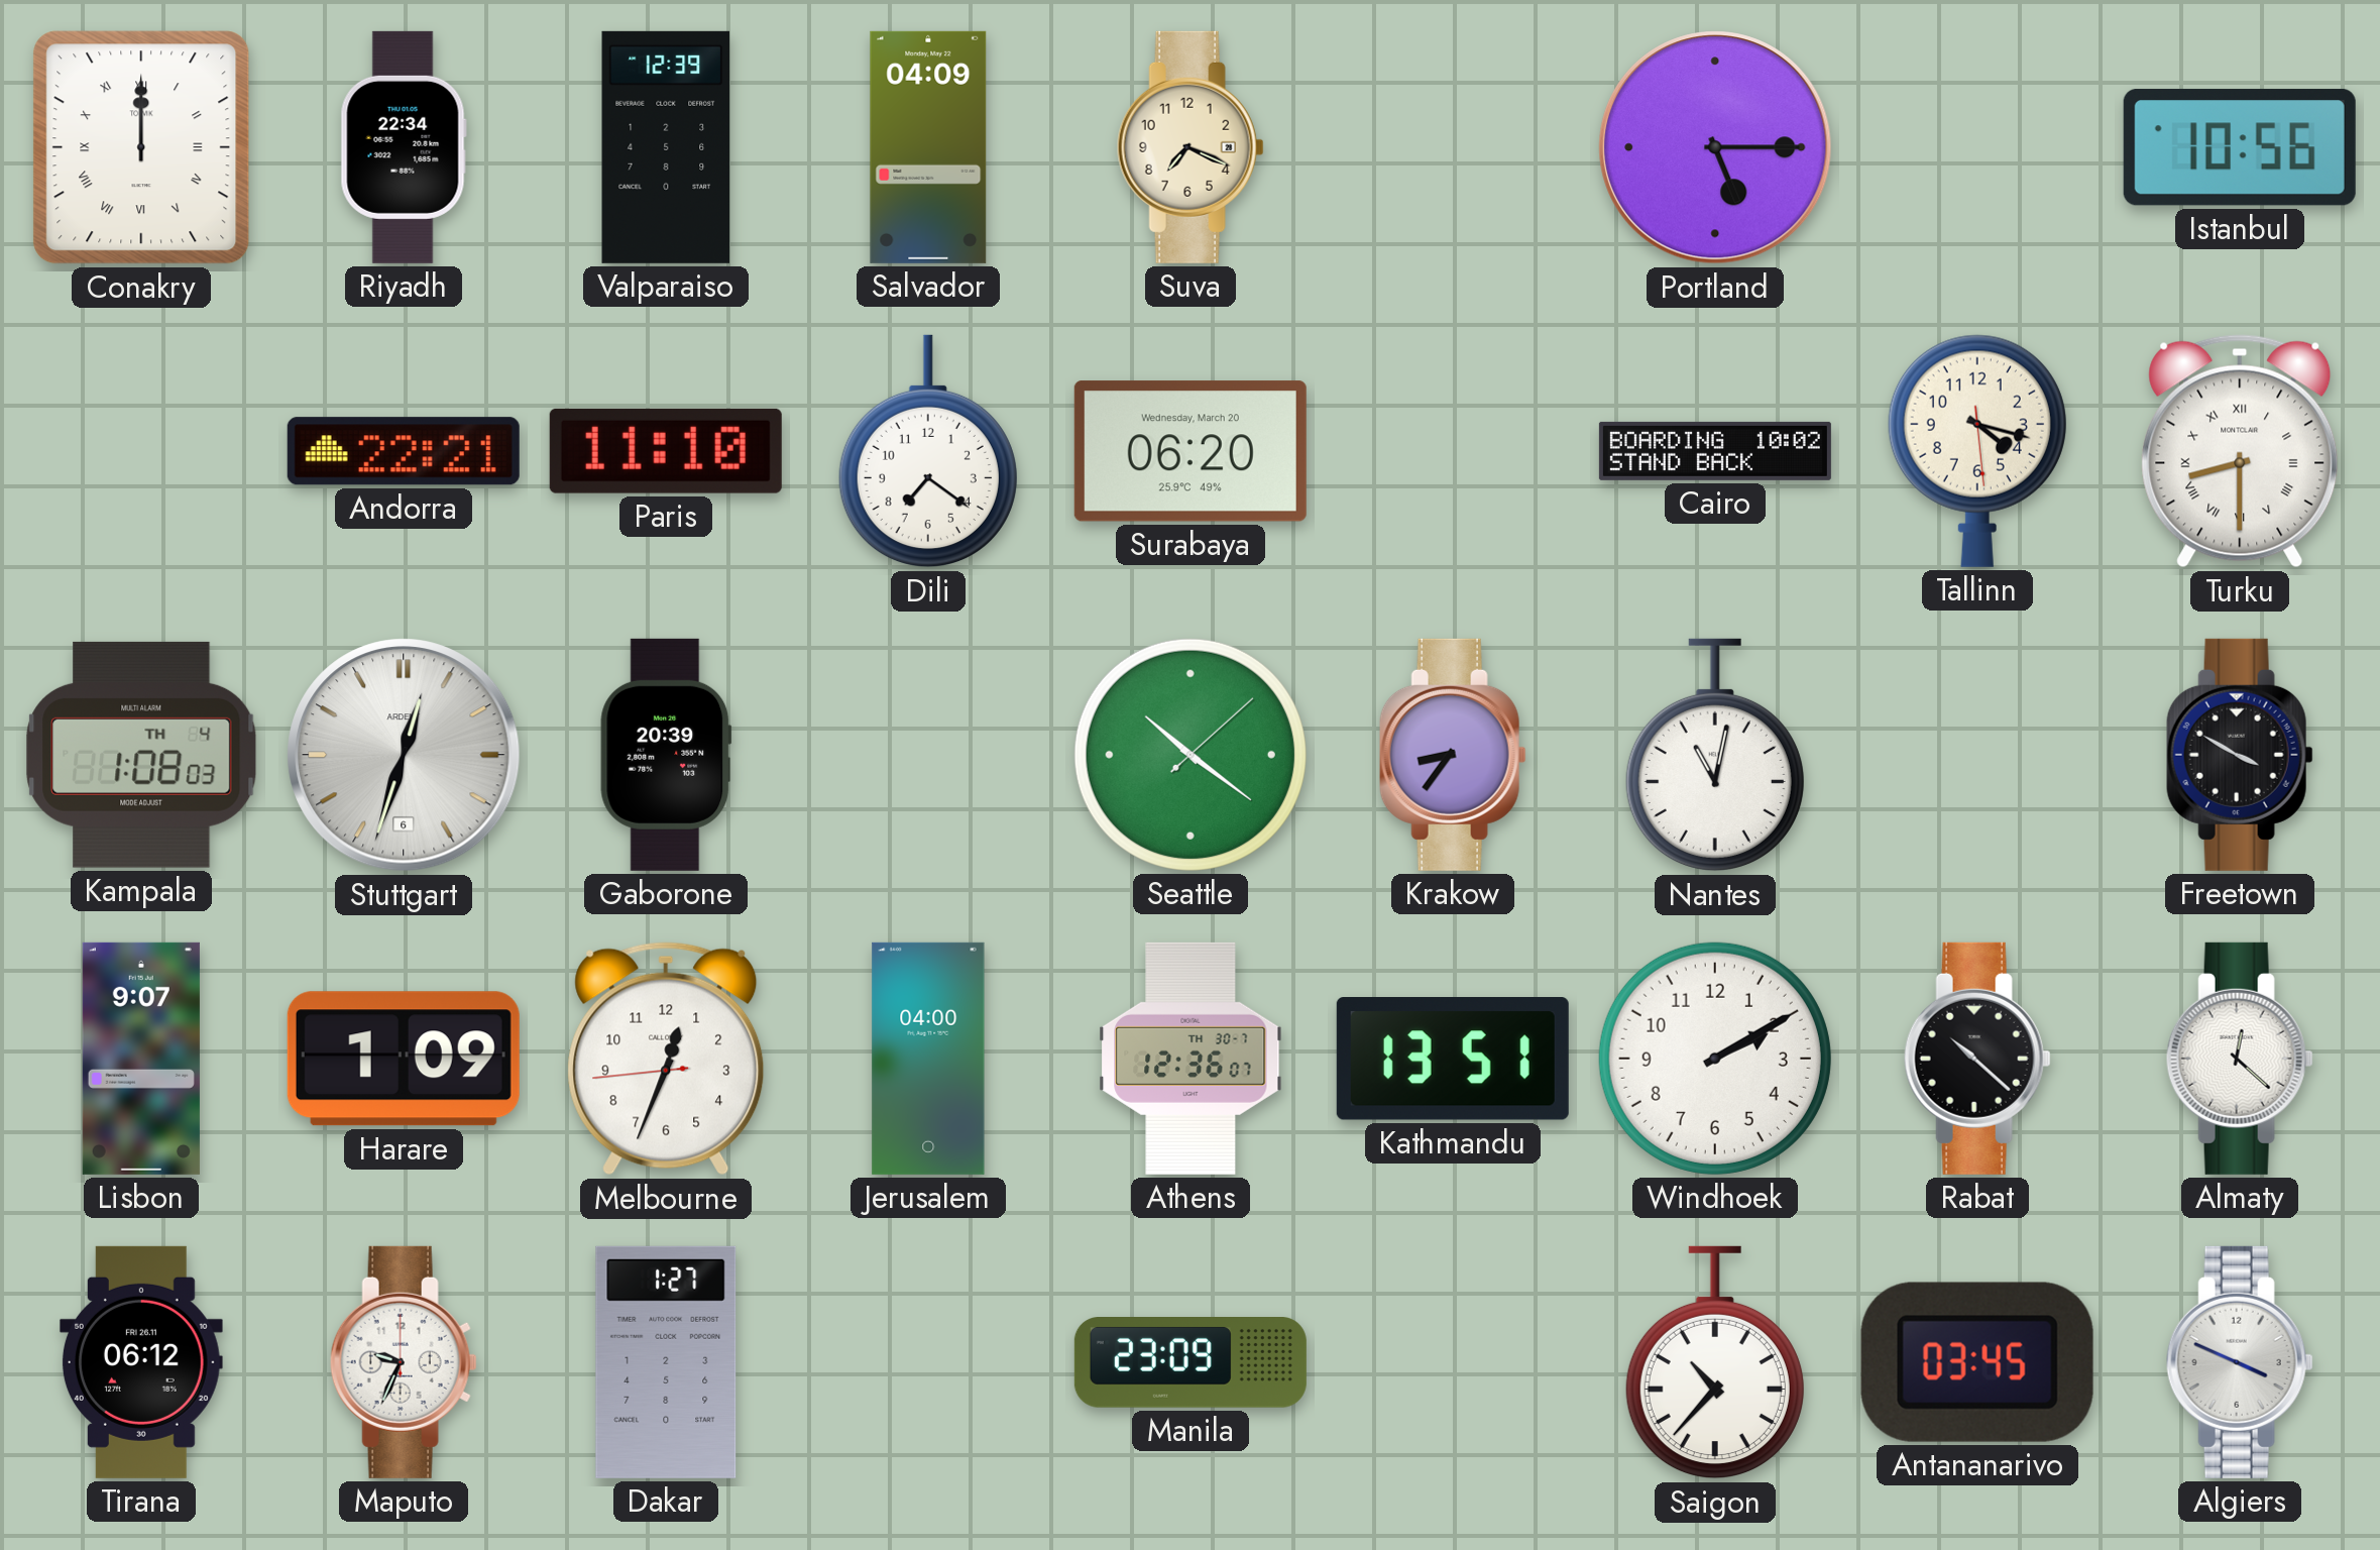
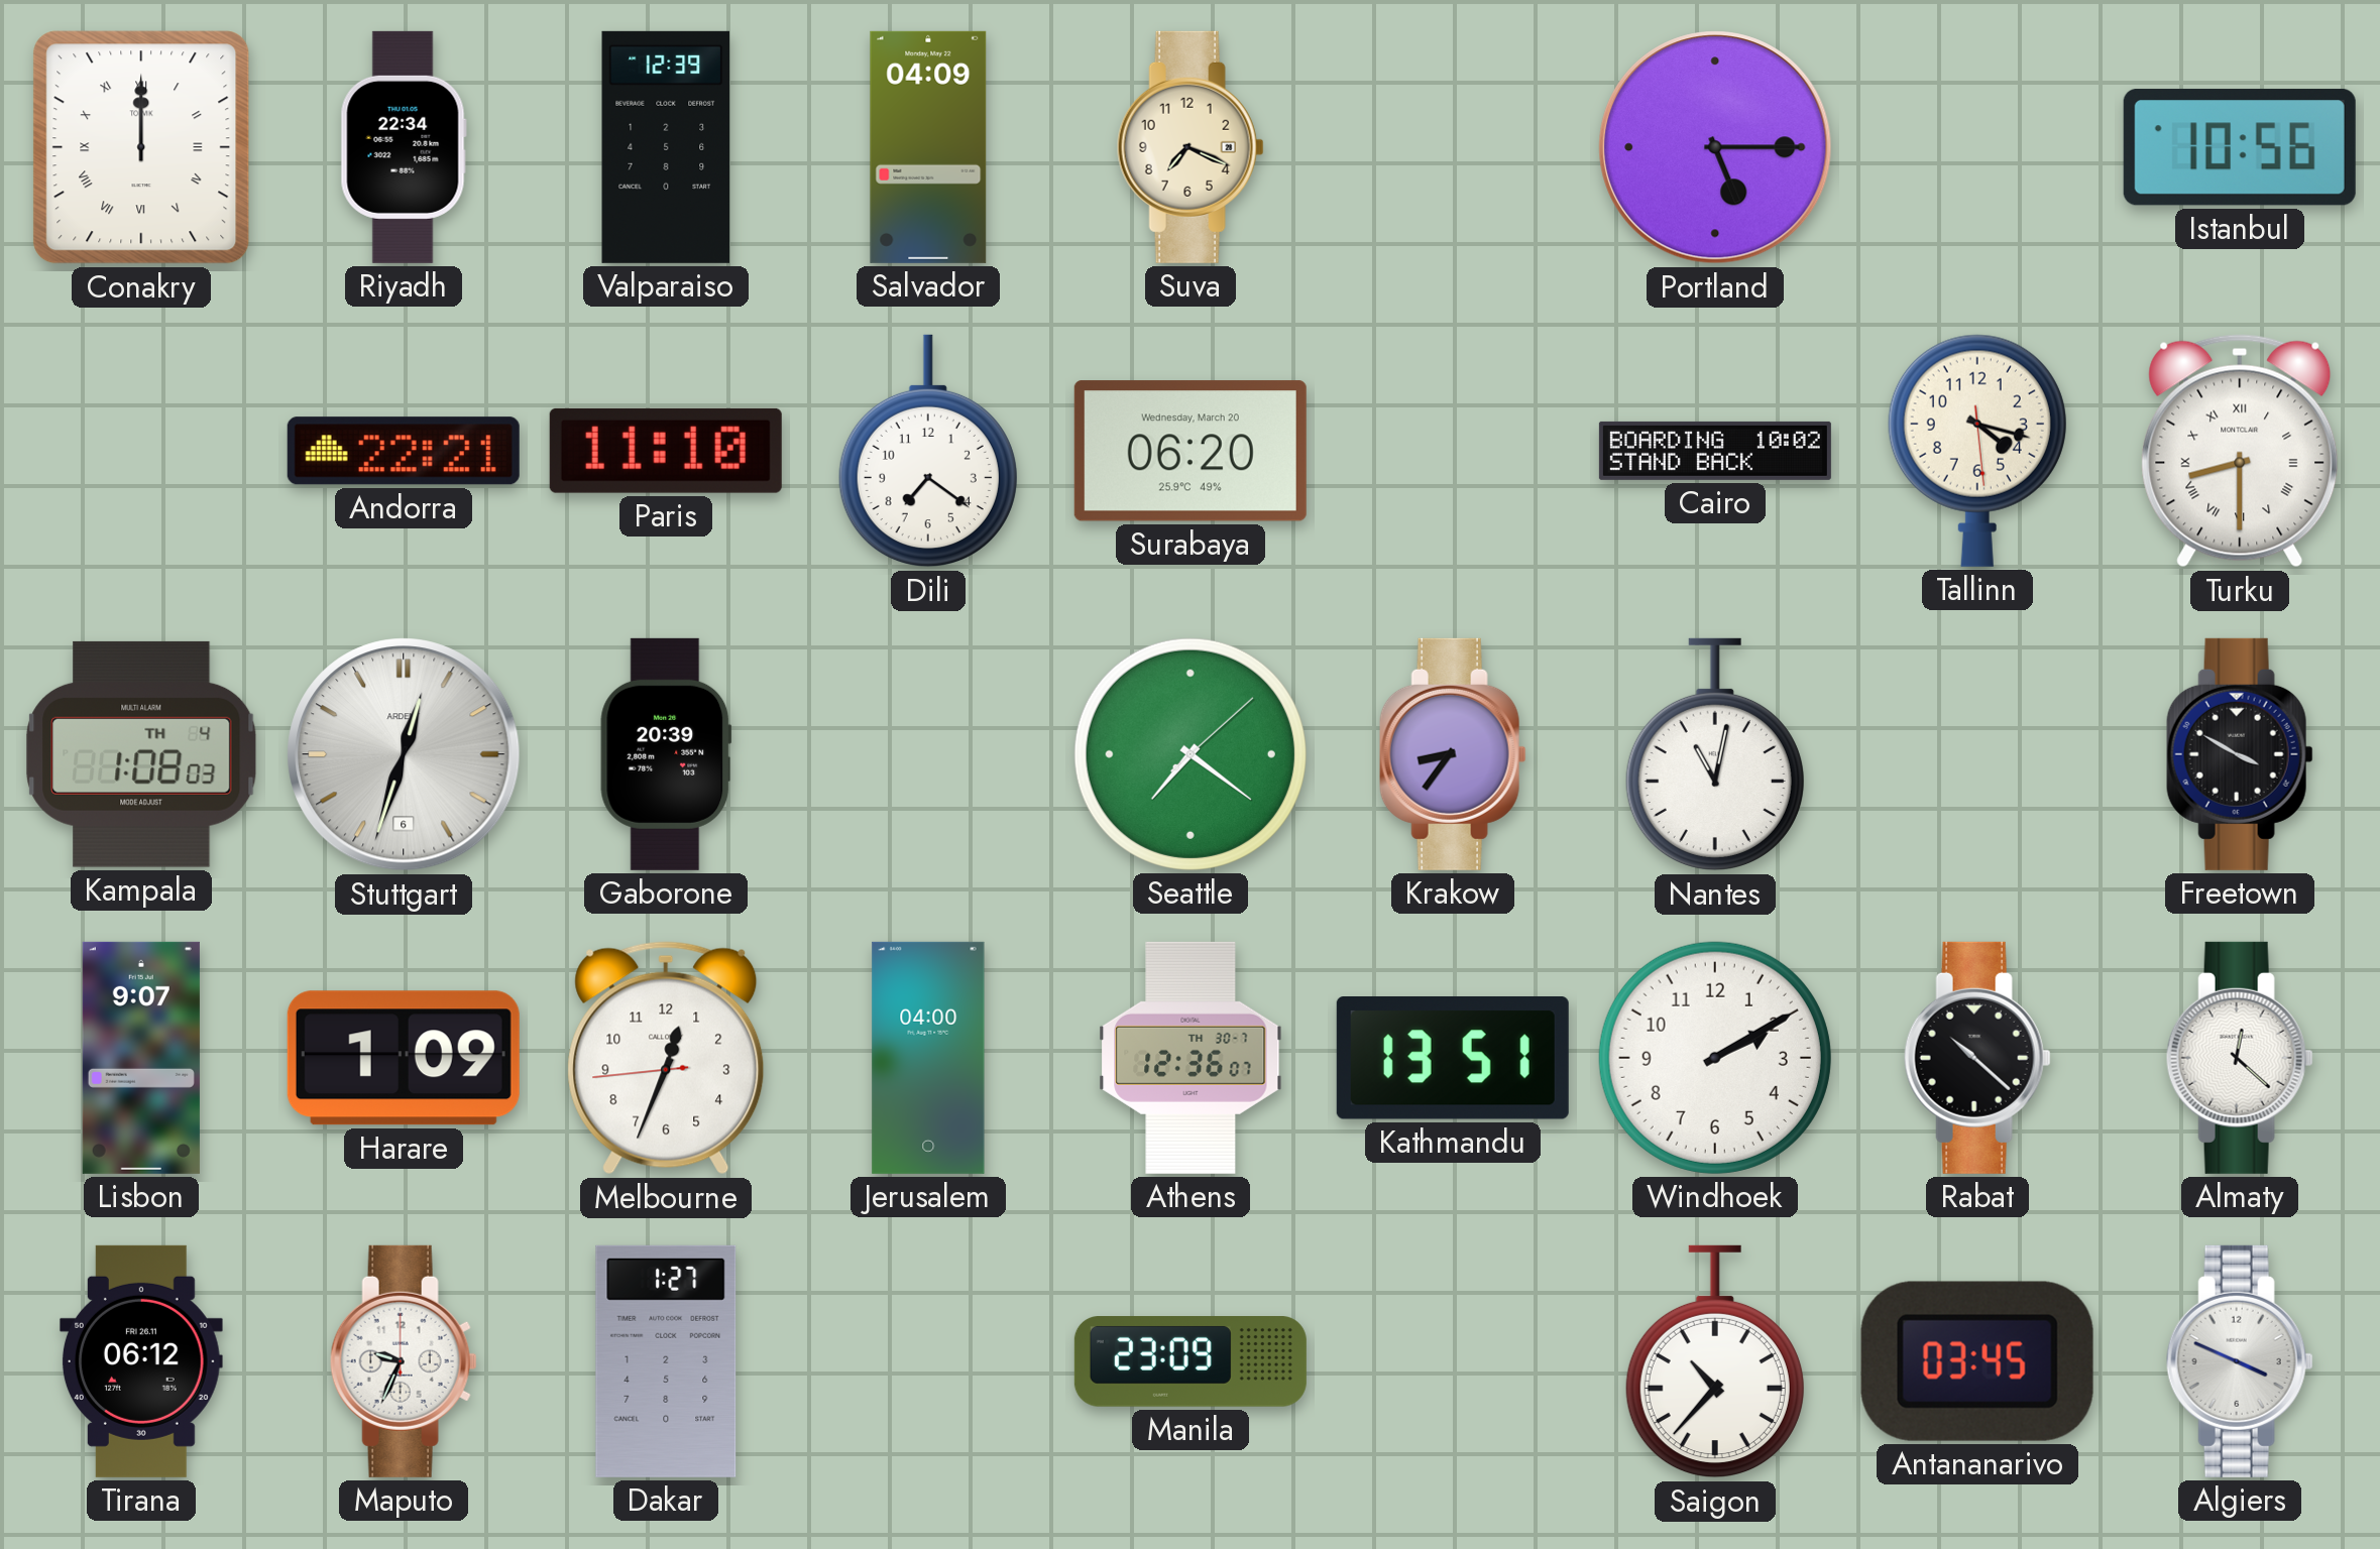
Seattle: 10:21 -> 7:21
